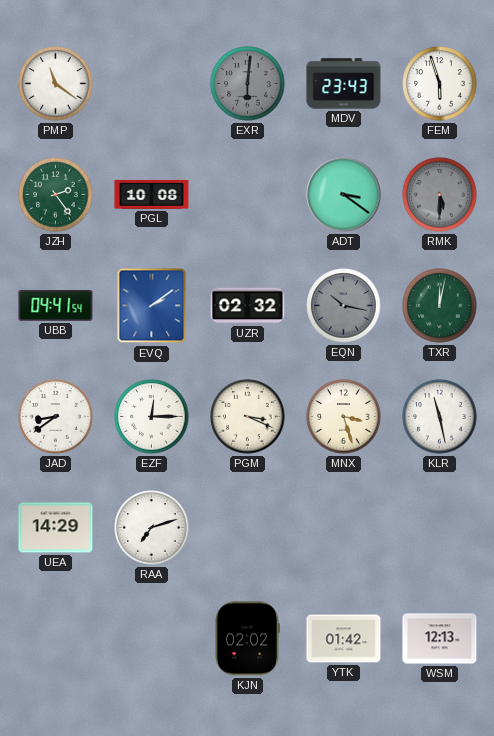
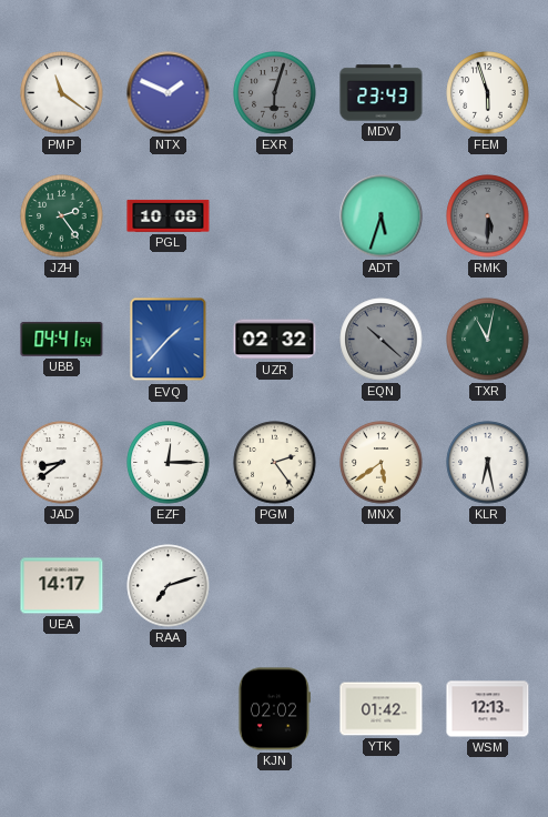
NTX: none -> 1:49
EXR: 6:01 -> 6:03
ADT: 3:21 -> 5:33
EVQ: 2:09 -> 1:37
EQN: 10:17 -> 10:22
TXR: 12:02 -> 11:02
PGM: 3:19 -> 2:24
MNX: 3:27 -> 5:39
KLR: 11:28 -> 6:28
UEA: 14:29 -> 14:17
